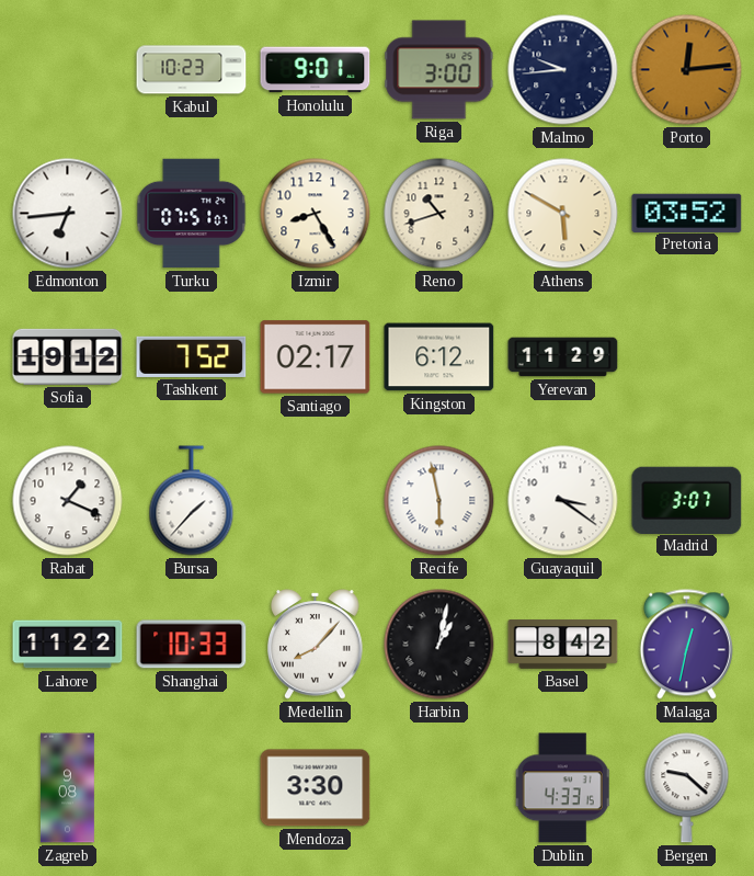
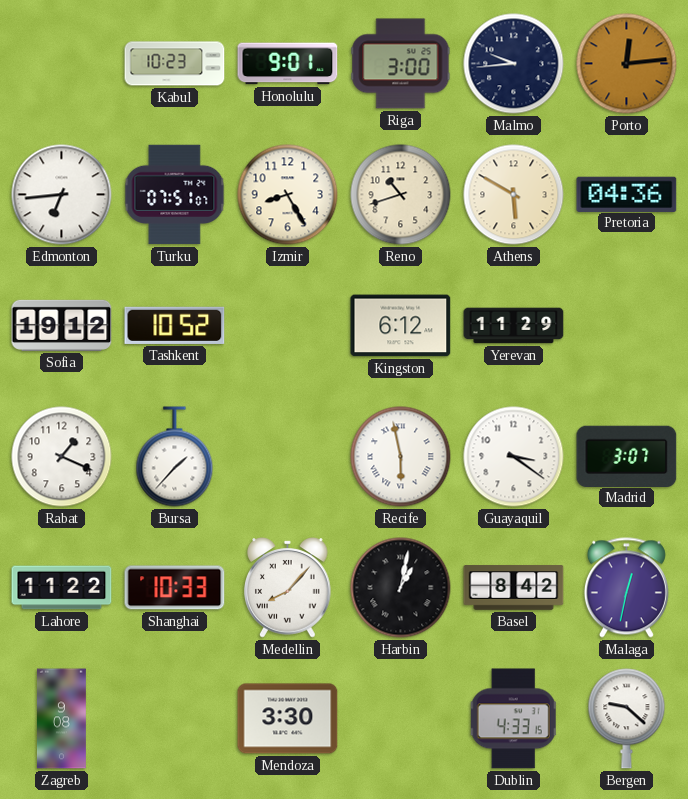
Pretoria: 03:52 -> 04:36
Tashkent: 7:52 -> 10:52
Santiago: 02:17 -> none
